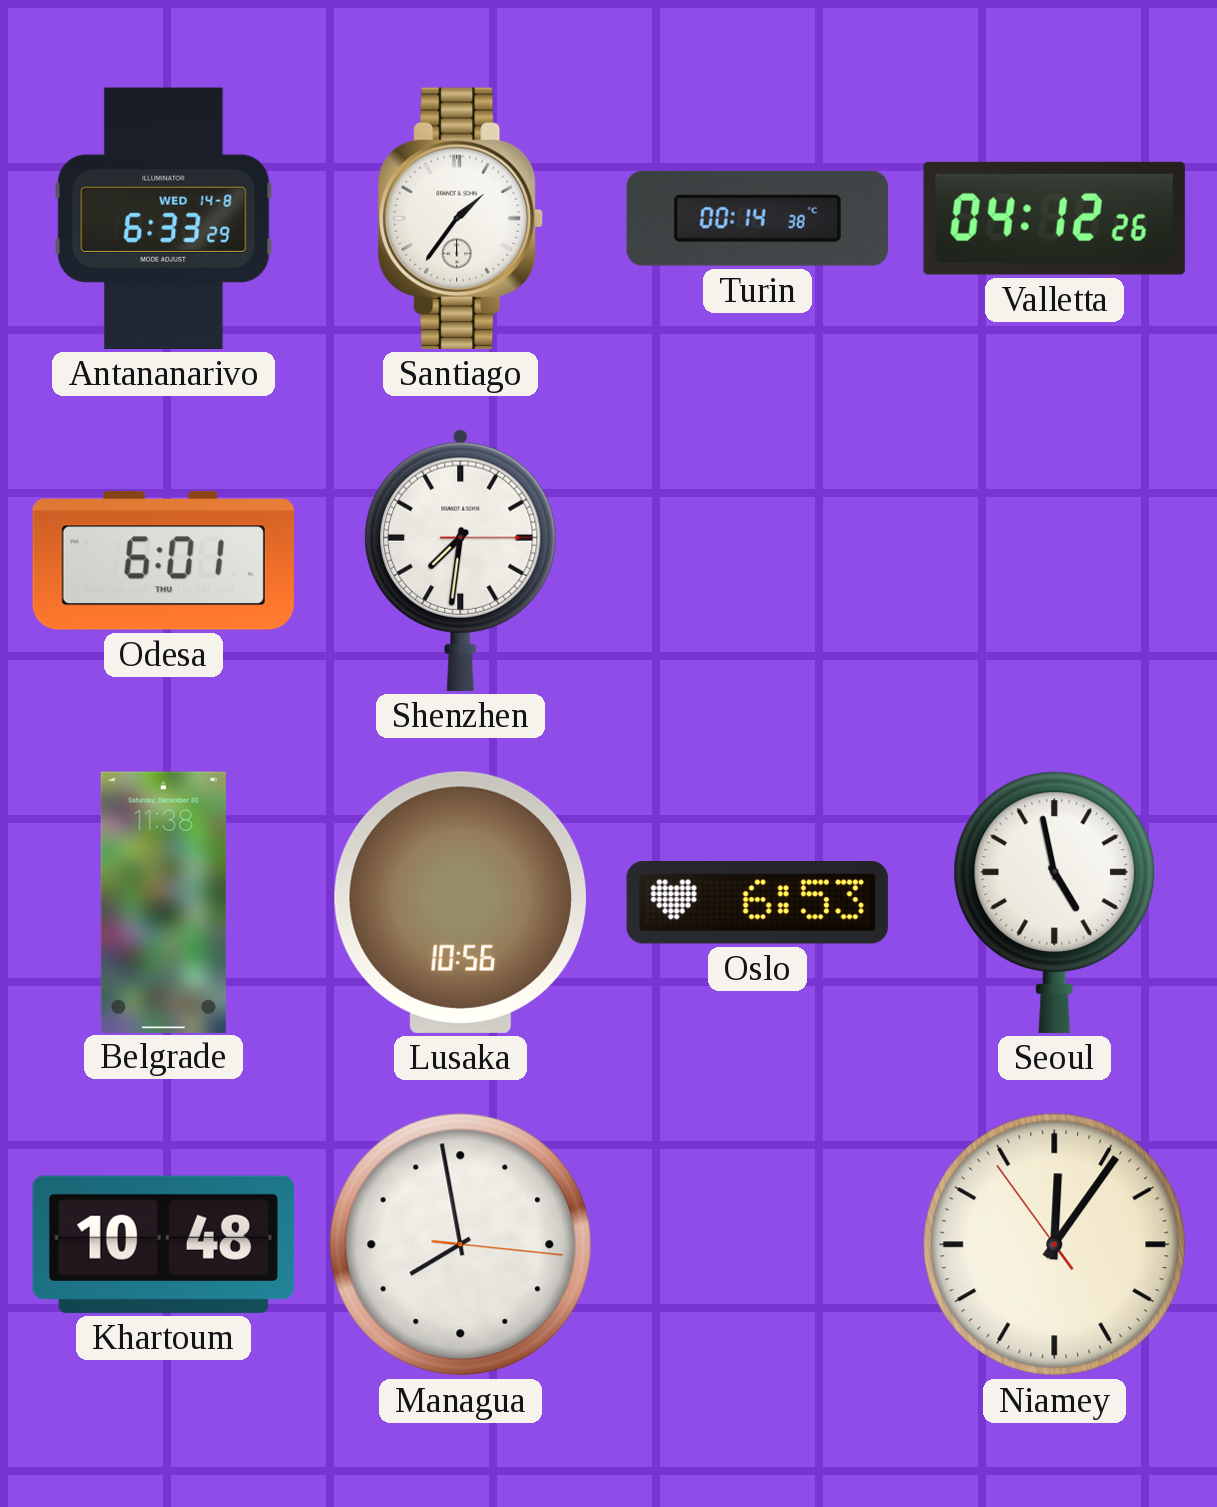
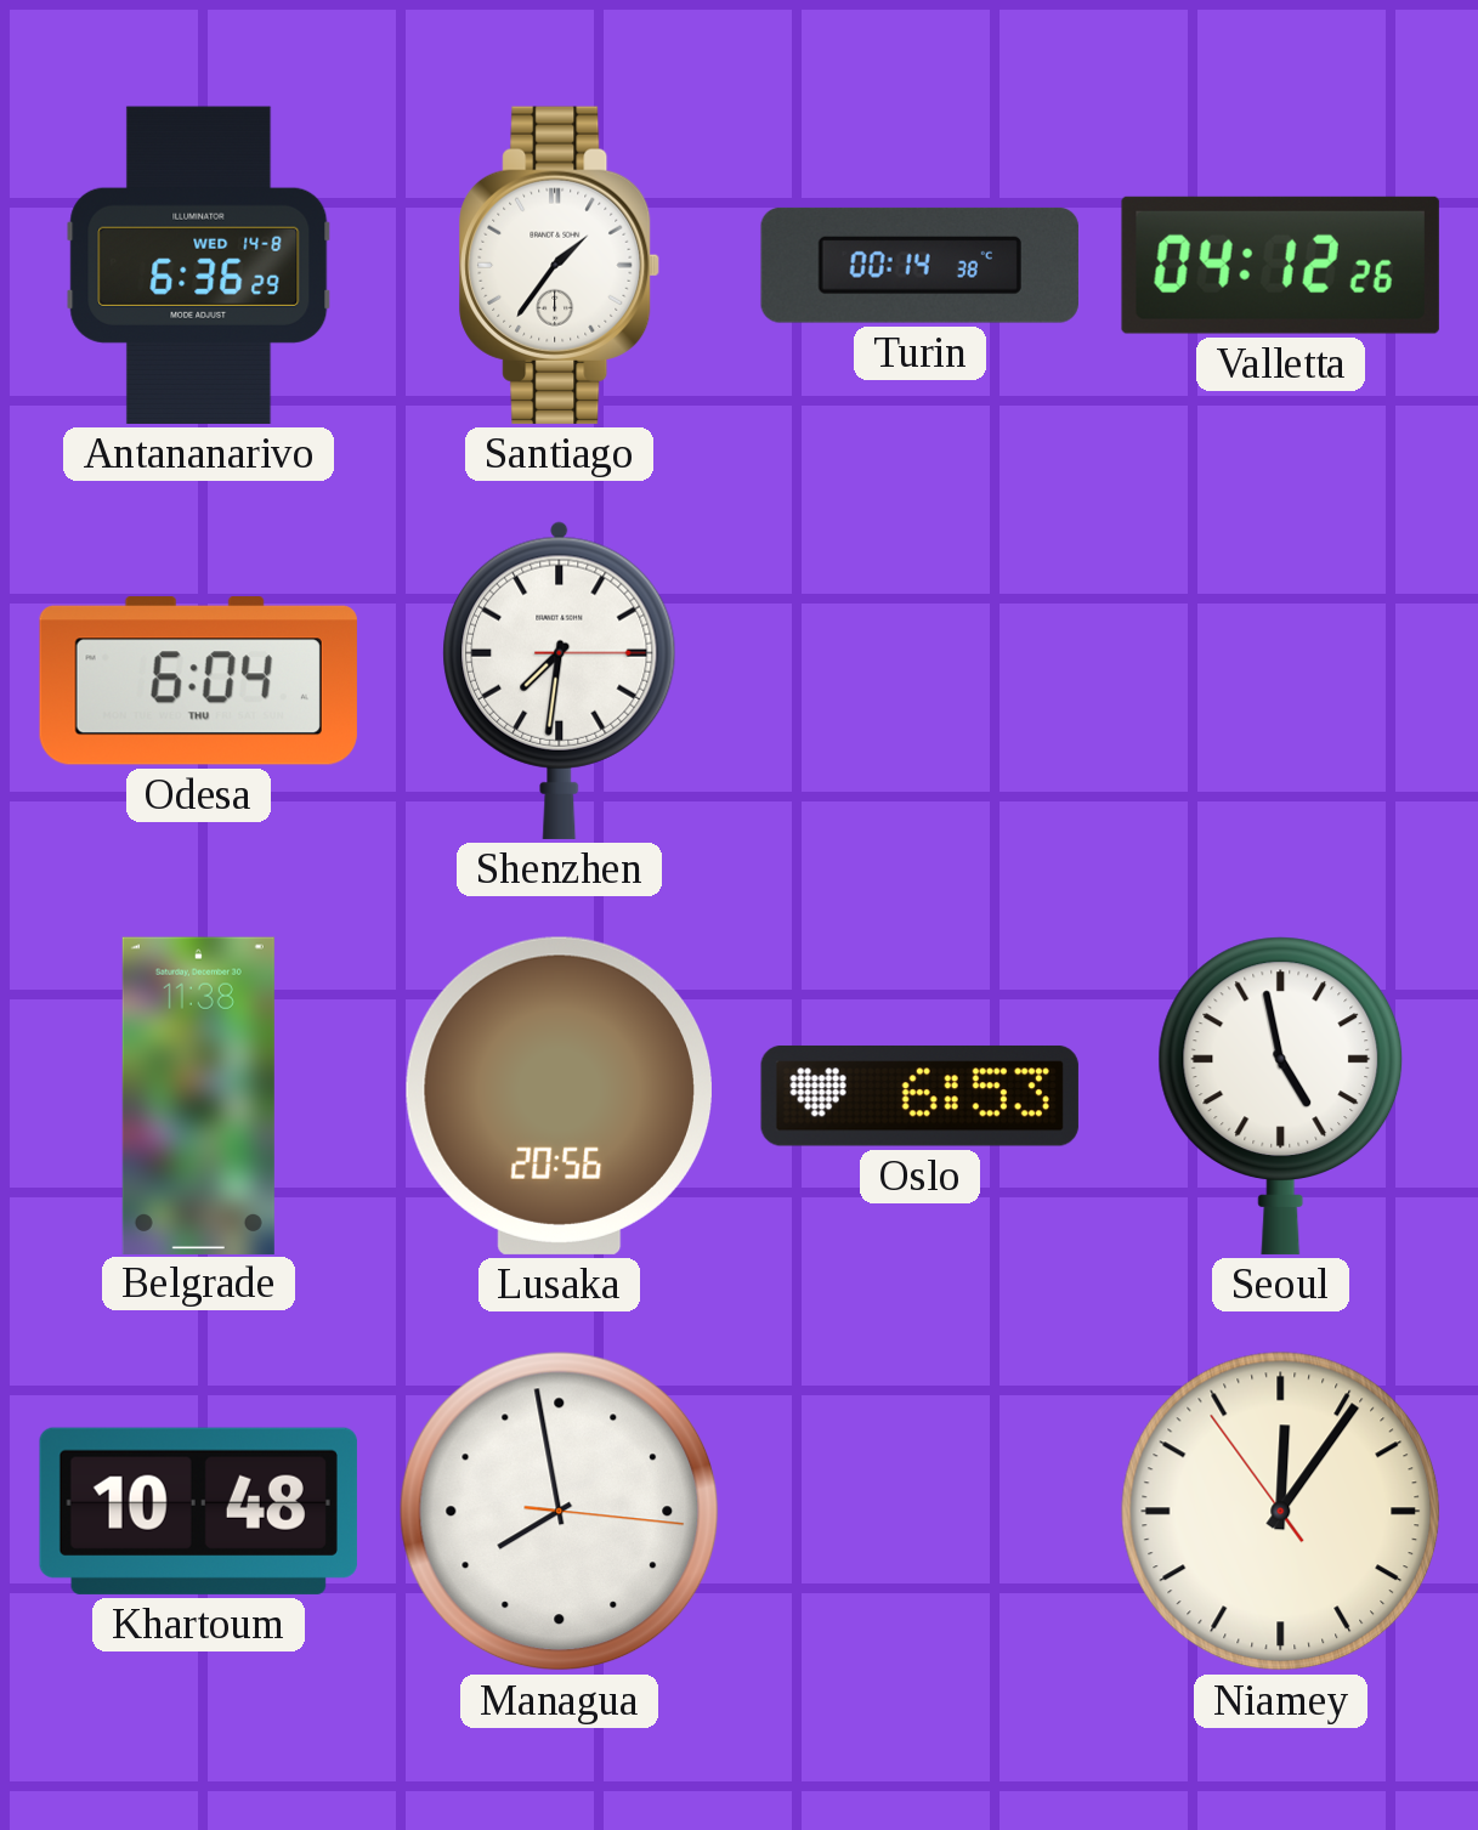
Antananarivo: 6:33 -> 6:36
Odesa: 6:01 -> 6:04
Lusaka: 10:56 -> 20:56
